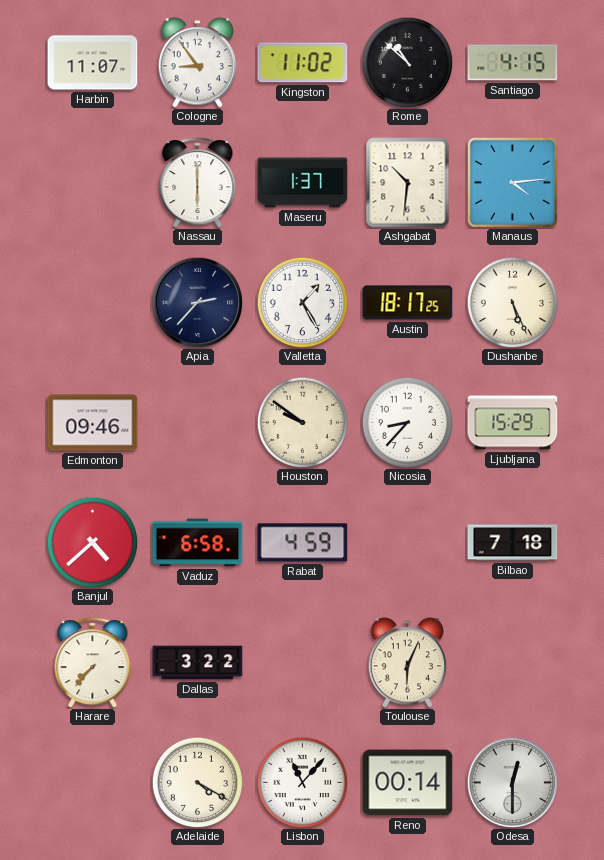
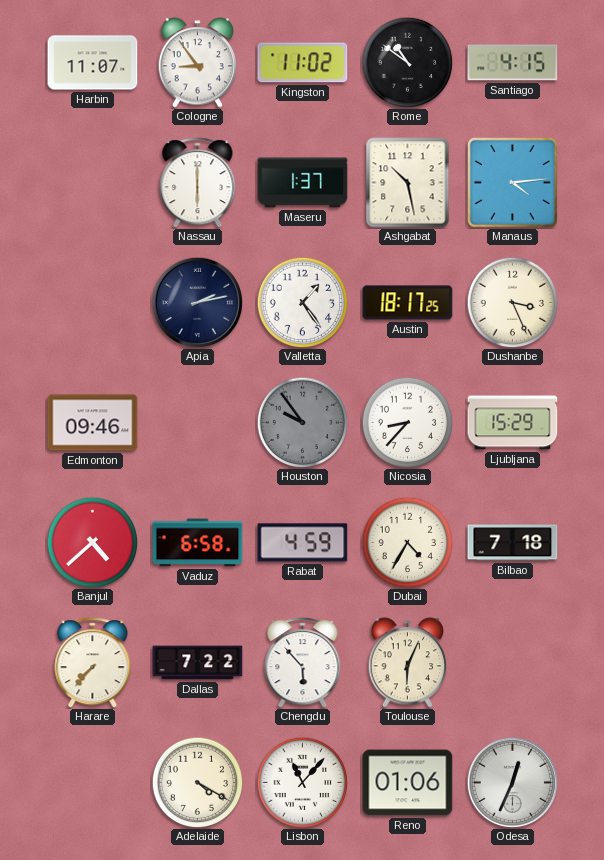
Rome: 10:52 -> 10:51
Ashgabat: 10:31 -> 10:28
Apia: 2:37 -> 2:13
Valletta: 1:25 -> 1:24
Dushanbe: 5:26 -> 3:26
Houston: 9:51 -> 9:54
Houston dial: cream -> grey
Dubai: none -> 4:35
Dallas: 3:22 -> 7:22
Chengdu: none -> 5:53
Reno: 00:14 -> 01:06
Odesa: 12:30 -> 12:34
